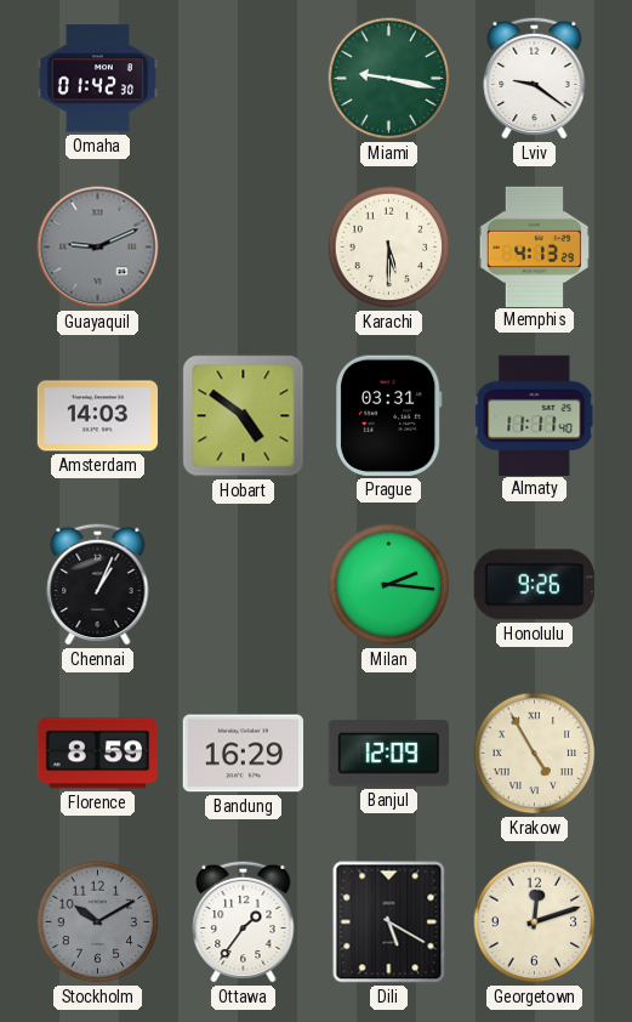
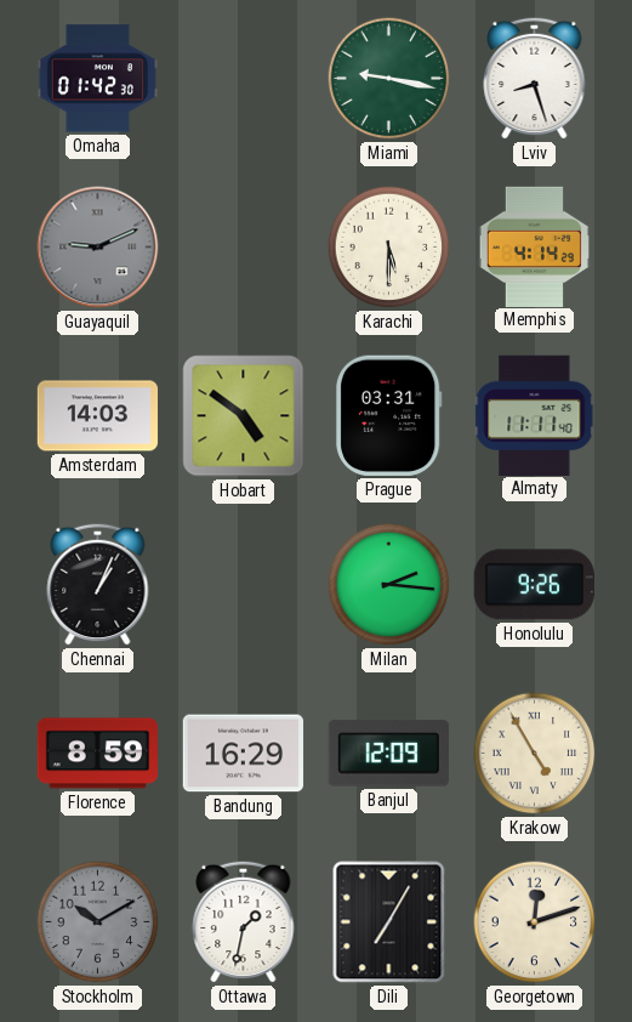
Lviv: 9:21 -> 8:27
Memphis: 4:13 -> 4:14
Ottawa: 1:36 -> 1:32
Dili: 5:20 -> 7:05
